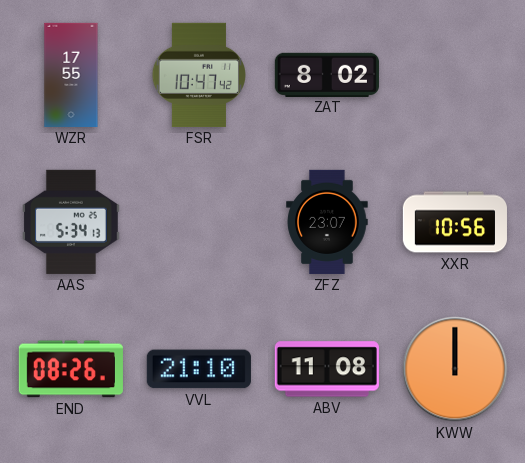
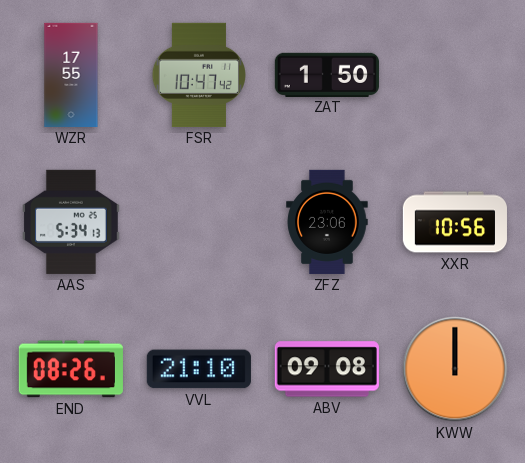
ZAT: 8:02 -> 1:50
ZFZ: 23:07 -> 23:06
ABV: 11:08 -> 09:08
